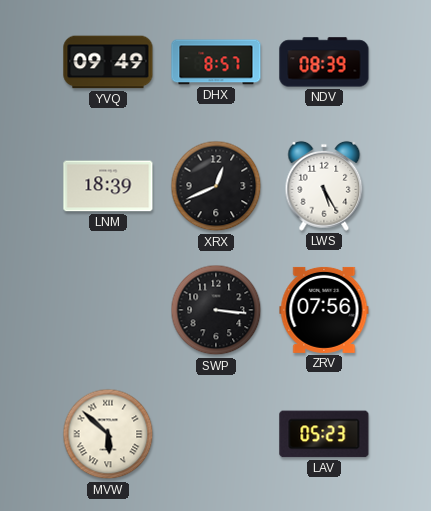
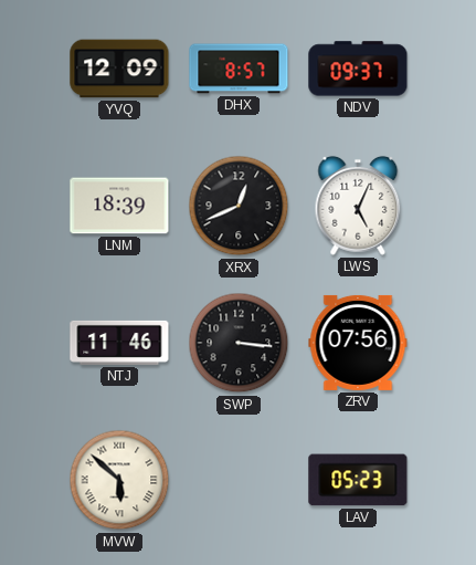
YVQ: 09:49 -> 12:09
NDV: 08:39 -> 09:37
LWS: 5:25 -> 5:04
NTJ: none -> 11:46
